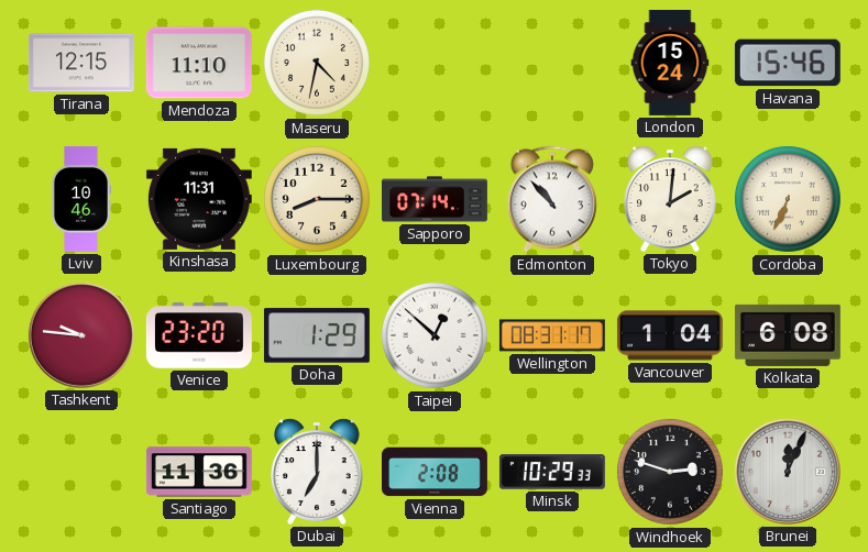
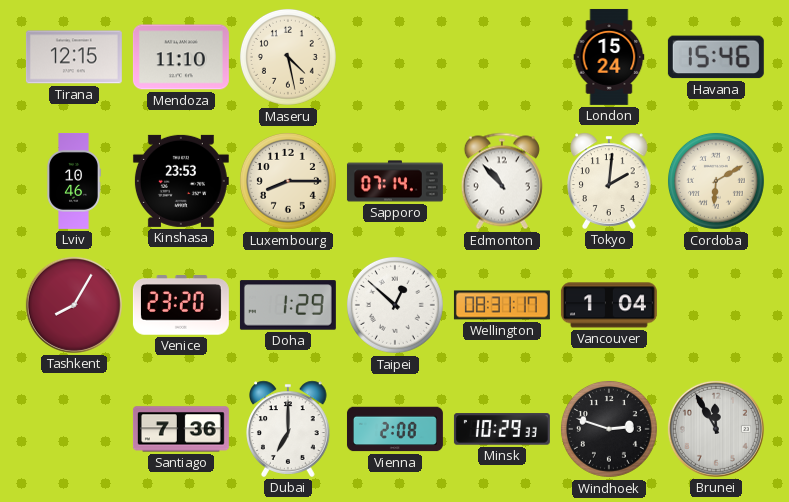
Maseru: 4:32 -> 4:28
Kinshasa: 11:31 -> 23:53
Cordoba: 6:34 -> 6:10
Tashkent: 9:46 -> 8:05
Kolkata: 6:08 -> none
Santiago: 11:36 -> 7:36
Brunei: 12:04 -> 11:55
